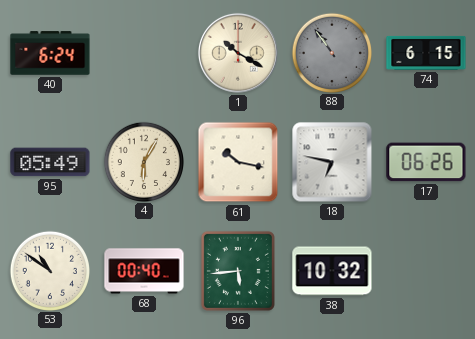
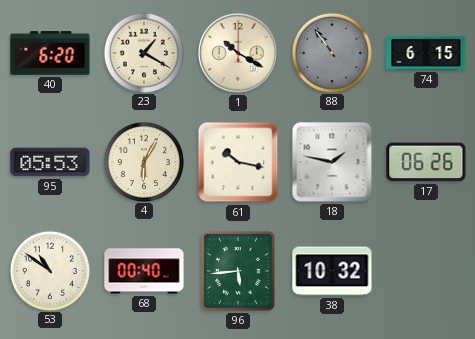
40: 6:24 -> 6:20
23: none -> 1:20
95: 05:49 -> 05:53
18: 6:47 -> 1:47
